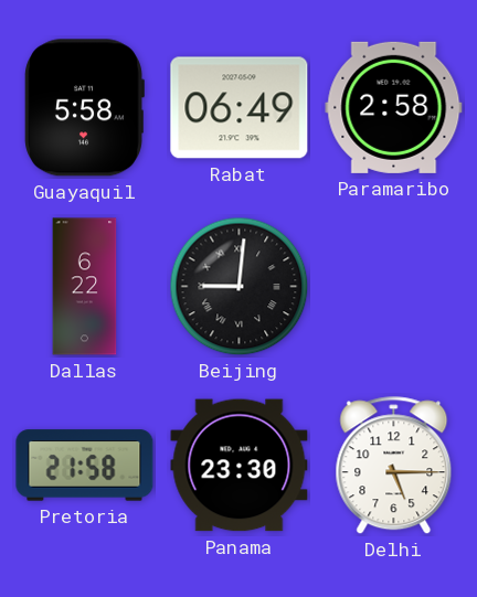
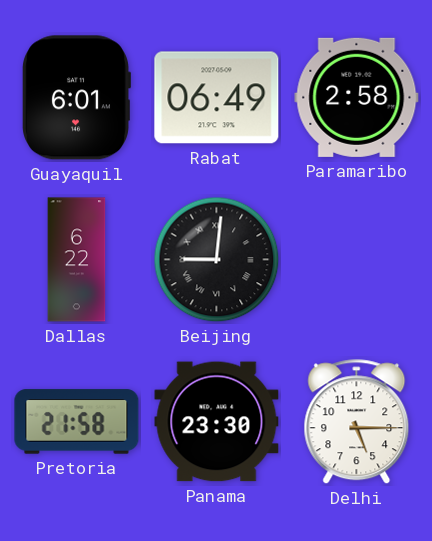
Guayaquil: 5:58 -> 6:01
